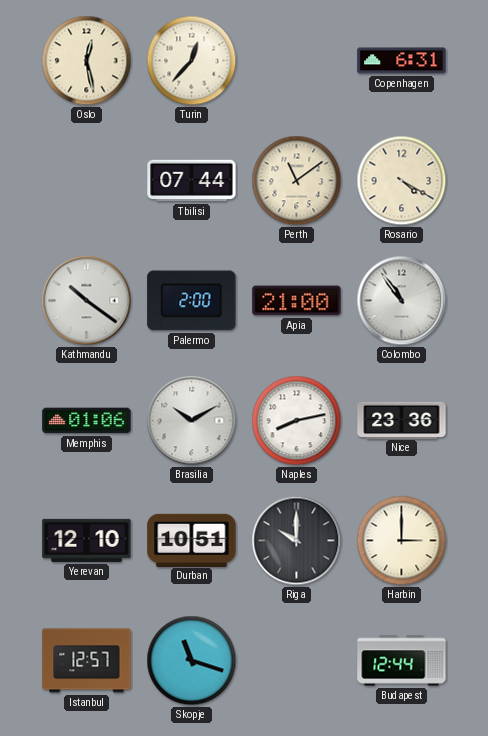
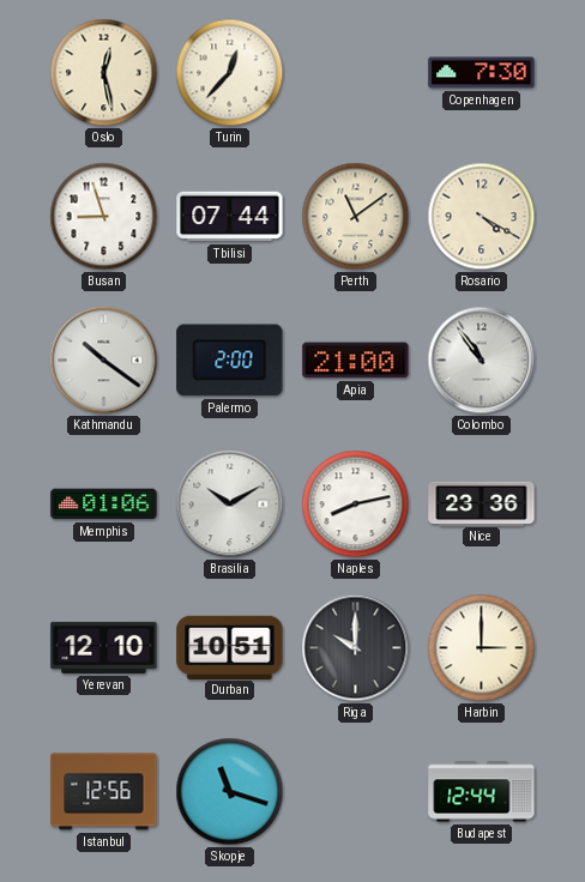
Copenhagen: 6:31 -> 7:30
Busan: none -> 8:57
Istanbul: 12:57 -> 12:56
